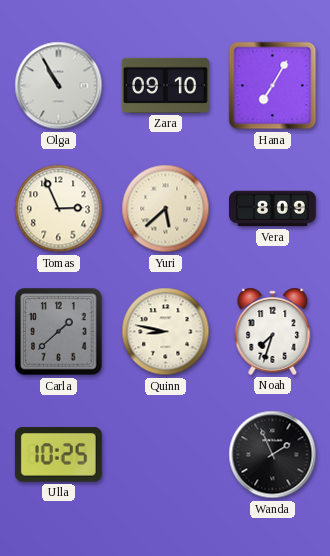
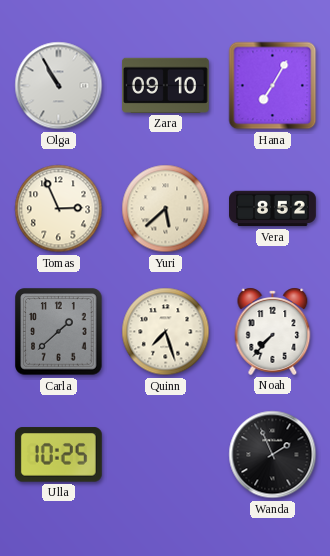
Vera: 8:09 -> 8:52
Quinn: 8:47 -> 7:27
Noah: 7:33 -> 7:37
